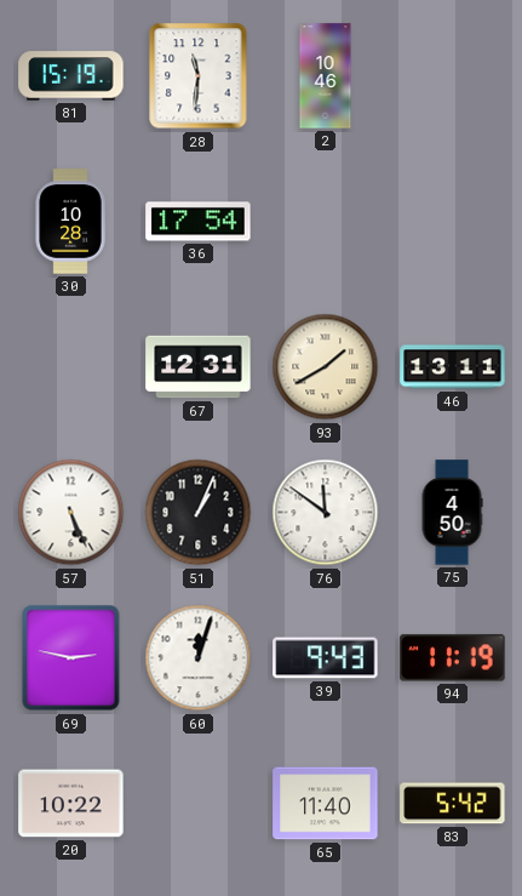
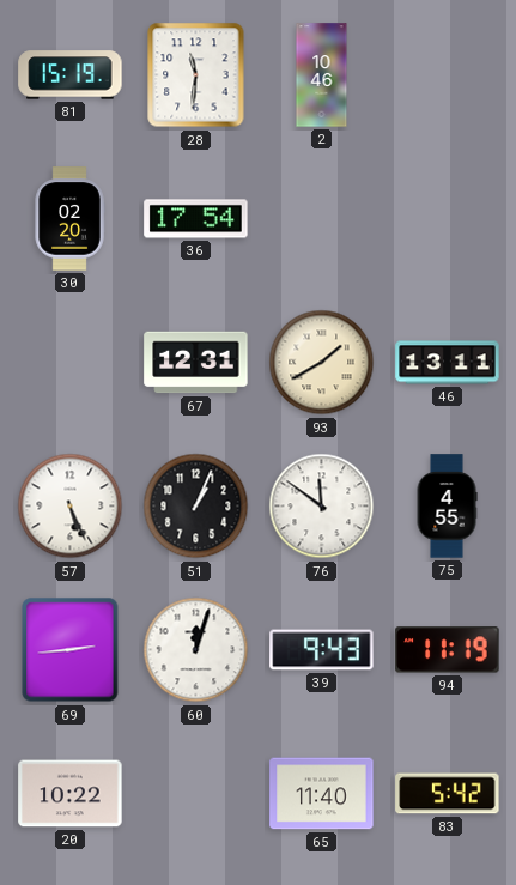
30: 10:28 -> 02:20
75: 4:50 -> 4:55
69: 2:47 -> 2:44
